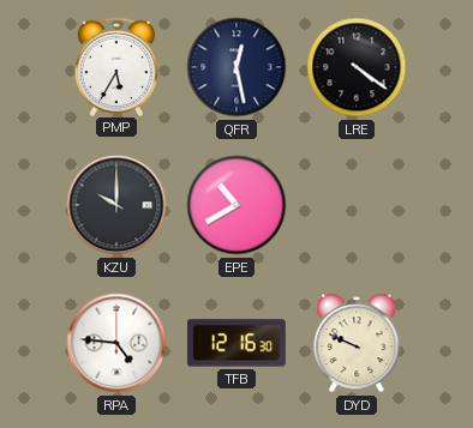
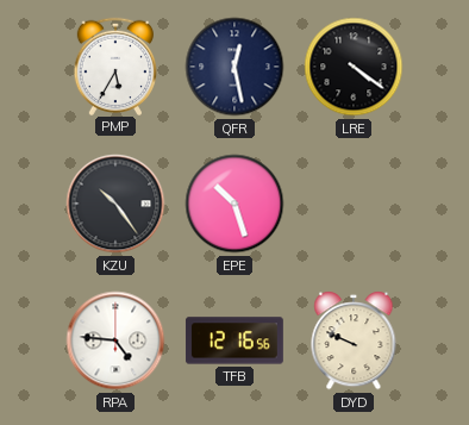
KZU: 10:00 -> 10:24
EPE: 10:40 -> 10:27
TFB: 12:16:30 -> 12:16:56
